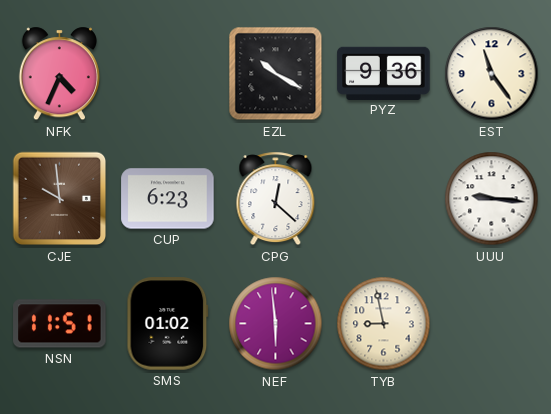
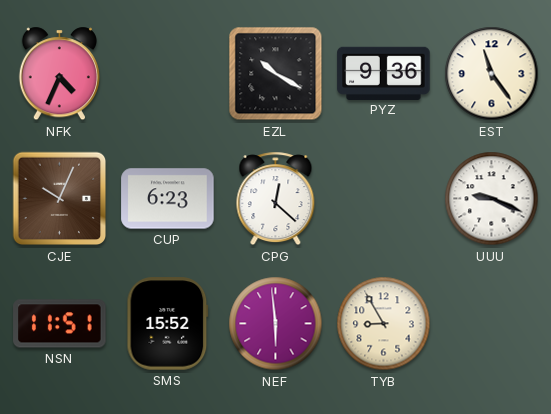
CJE: 9:59 -> 10:04
UUU: 9:16 -> 9:19
SMS: 01:02 -> 15:52
TYB: 8:58 -> 8:55
